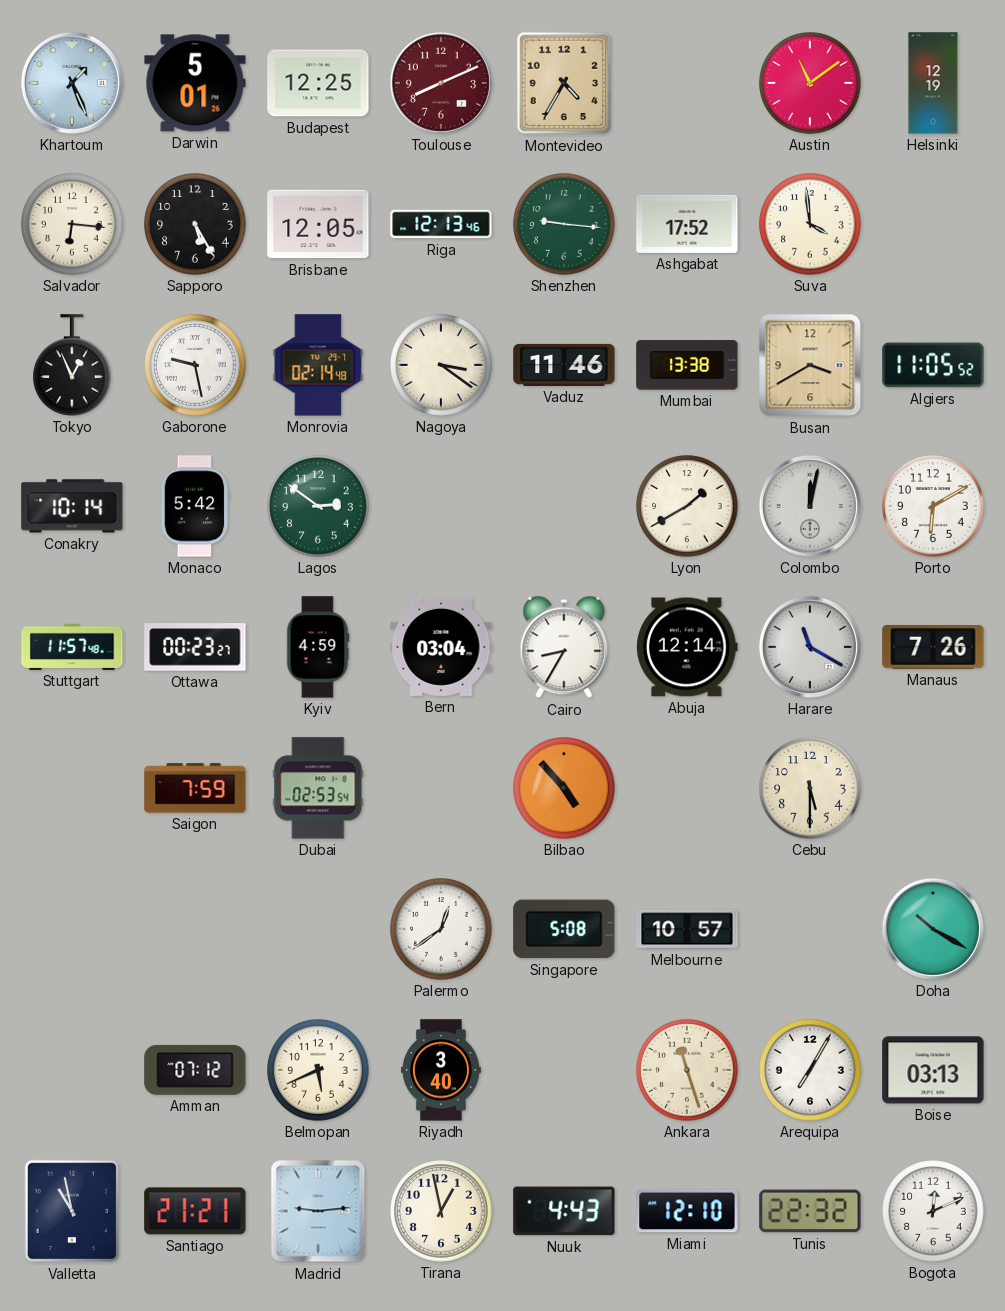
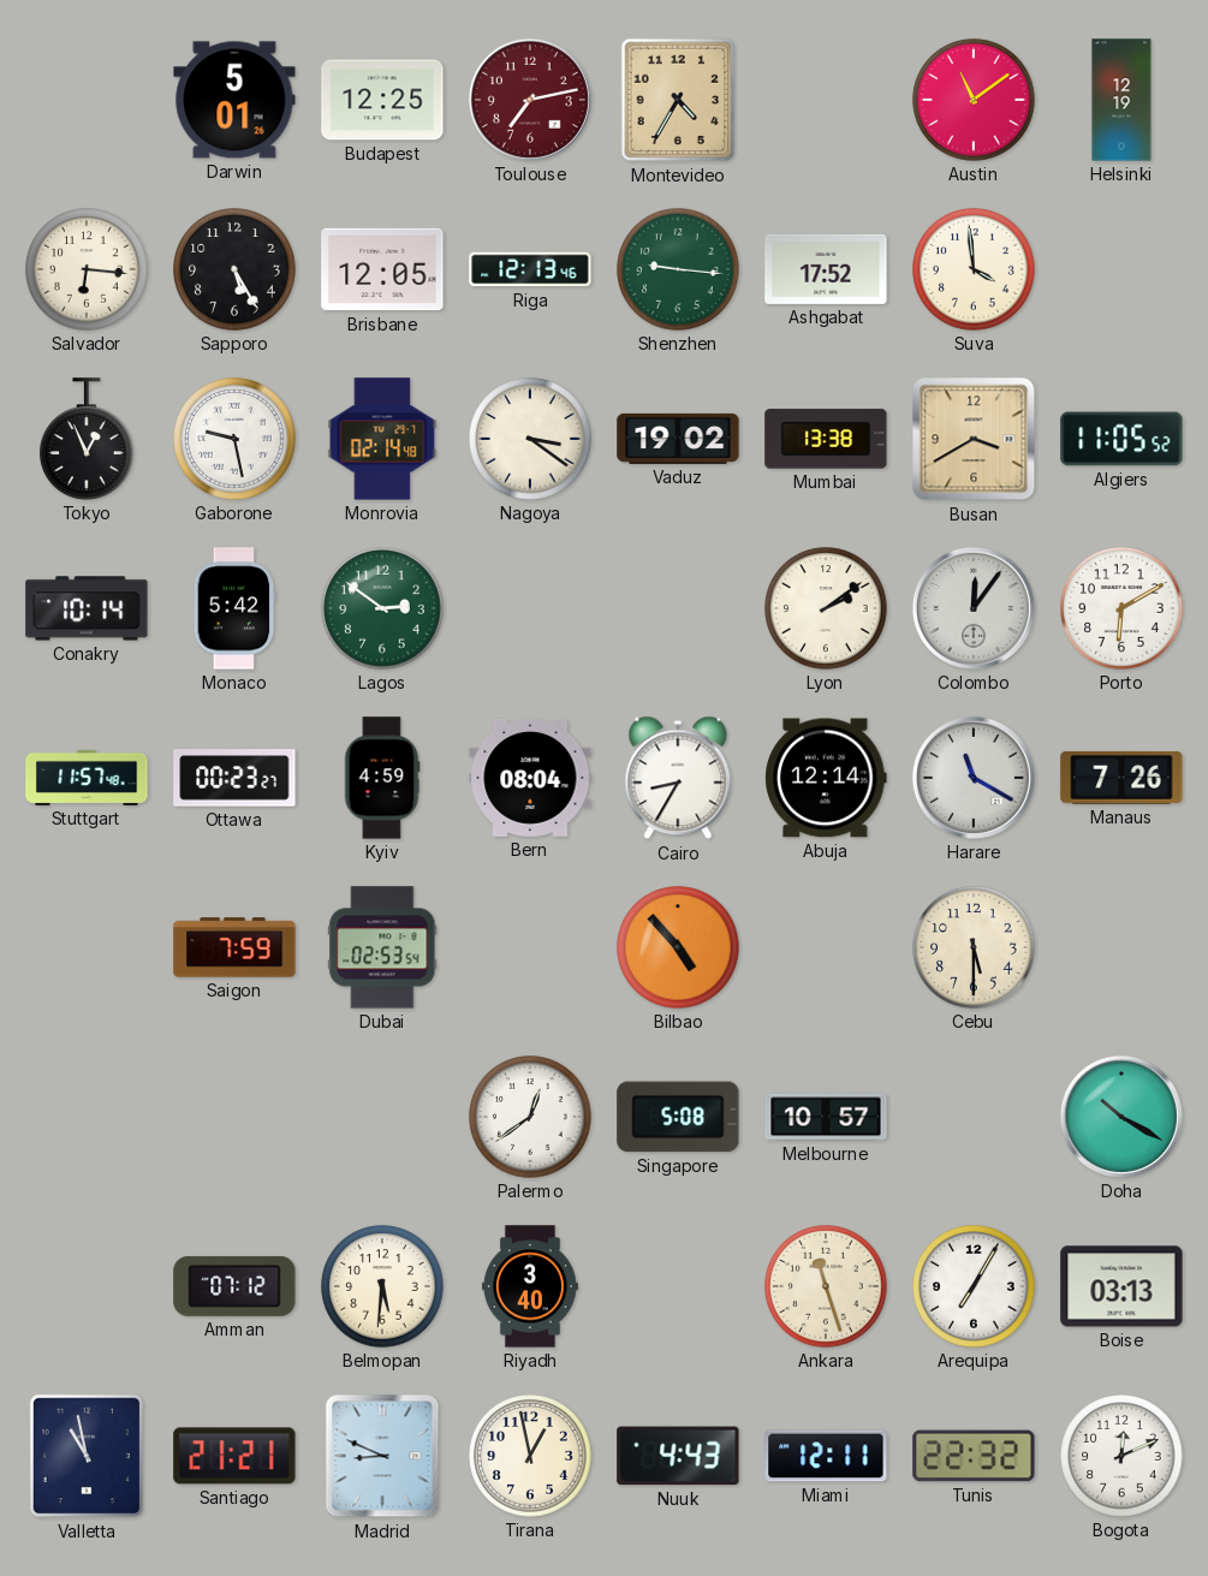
Khartoum: 1:26 -> none
Toulouse: 8:11 -> 7:13
Vaduz: 11:46 -> 19:02
Lyon: 1:40 -> 2:09
Colombo: 12:02 -> 12:06
Bern: 03:04 -> 08:04
Belmopan: 5:41 -> 5:31
Madrid: 9:14 -> 8:49
Miami: 12:10 -> 12:11
